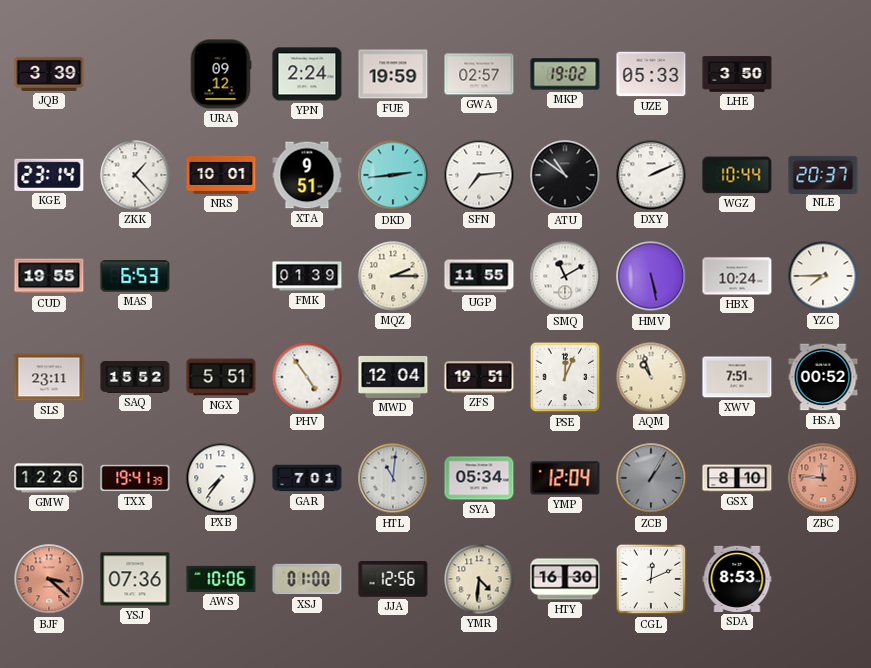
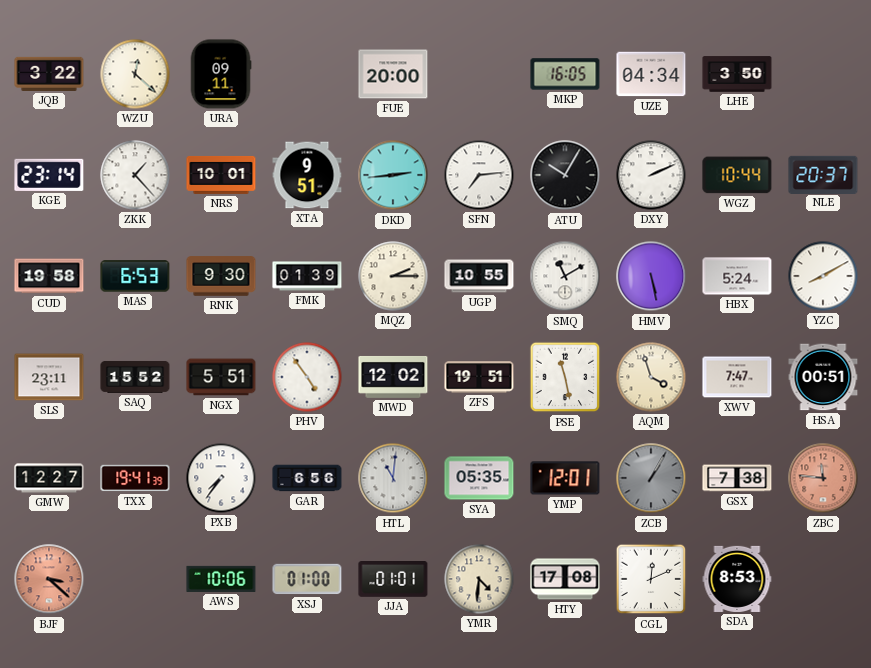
JQB: 3:39 -> 3:22
WZU: none -> 12:22
URA: 09:12 -> 09:11
YPN: 2:24 -> none
FUE: 19:59 -> 20:00
GWA: 02:57 -> none
MKP: 19:02 -> 16:05
UZE: 05:33 -> 04:34
ATU: 10:51 -> 10:05
CUD: 19:55 -> 19:58
RNK: none -> 9:30
UGP: 11:55 -> 10:55
HBX: 10:24 -> 5:24
YZC: 7:45 -> 8:10
MWD: 12:04 -> 12:02
PSE: 12:04 -> 11:28
AQM: 10:57 -> 3:57
XWV: 7:51 -> 7:47
HSA: 00:52 -> 00:51
GMW: 12:26 -> 12:27
GAR: 7:01 -> 6:56
SYA: 05:34 -> 05:35
YMP: 12:04 -> 12:01
GSX: 8:10 -> 7:38
YSJ: 07:36 -> none
JJA: 12:56 -> 01:01
HTY: 16:30 -> 17:08
